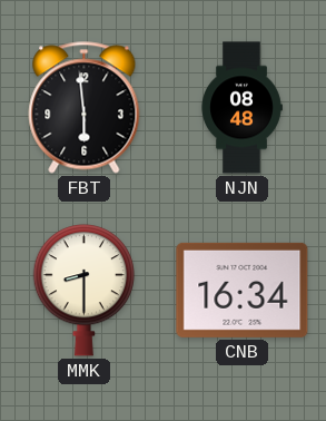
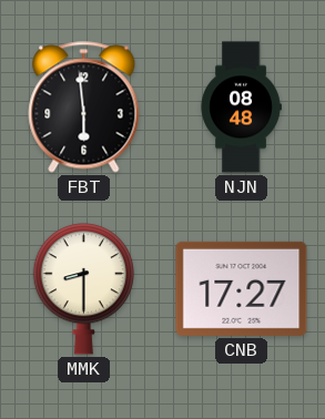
CNB: 16:34 -> 17:27
